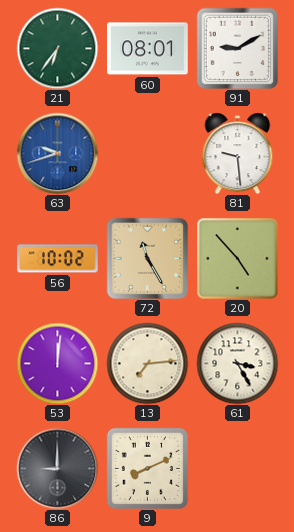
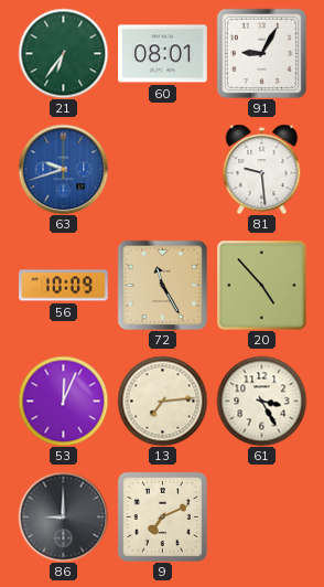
91: 9:10 -> 9:05
56: 10:02 -> 10:09
53: 12:01 -> 12:04
9: 8:11 -> 7:11
